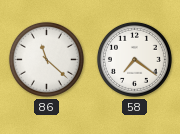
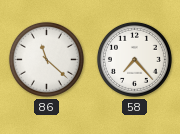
58: 7:21 -> 7:23
